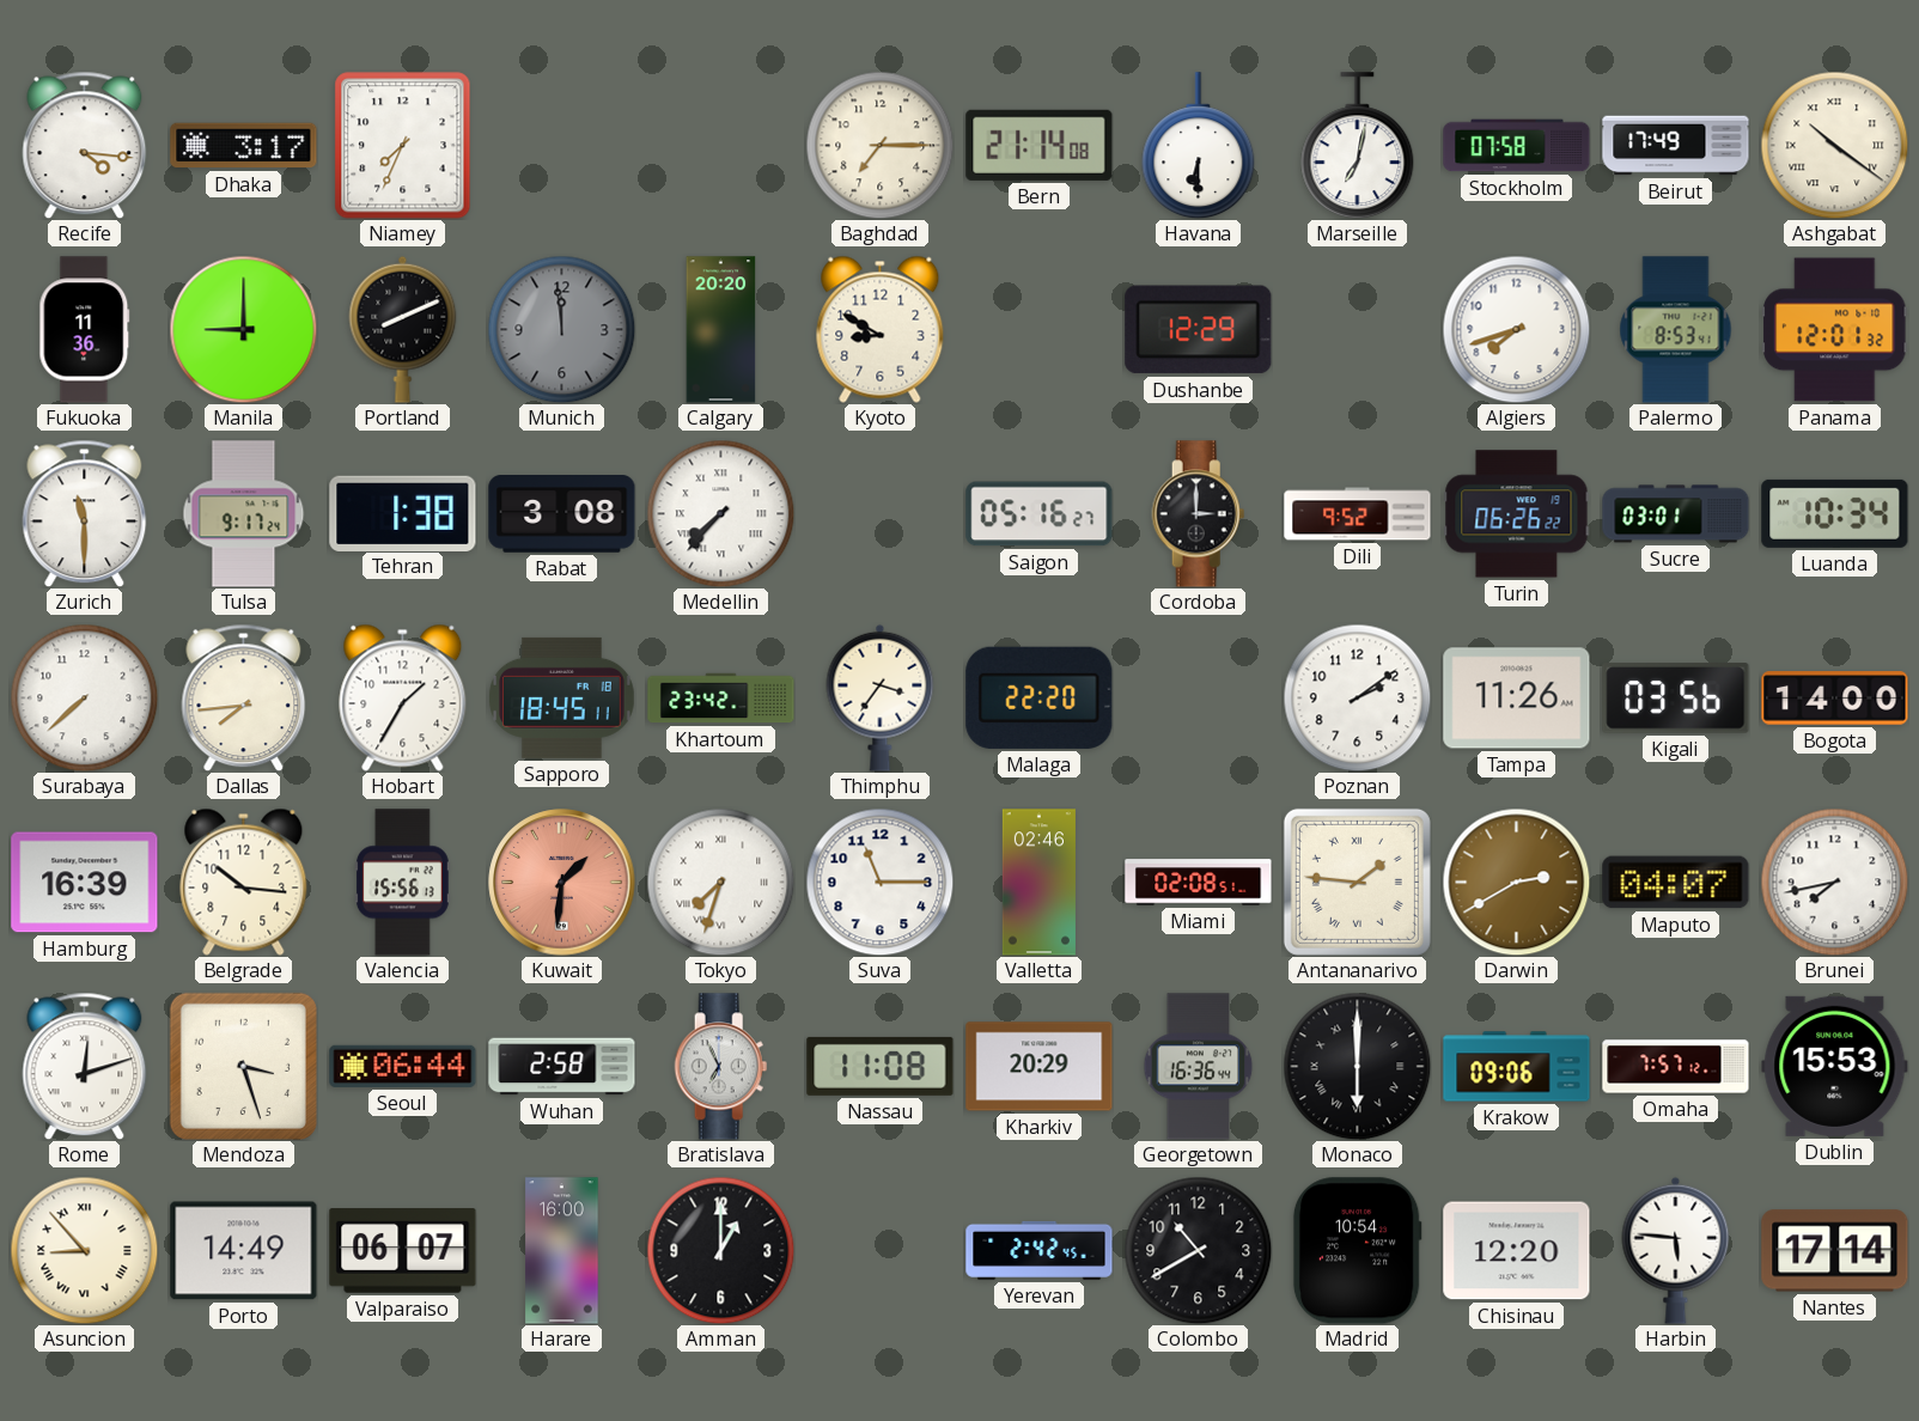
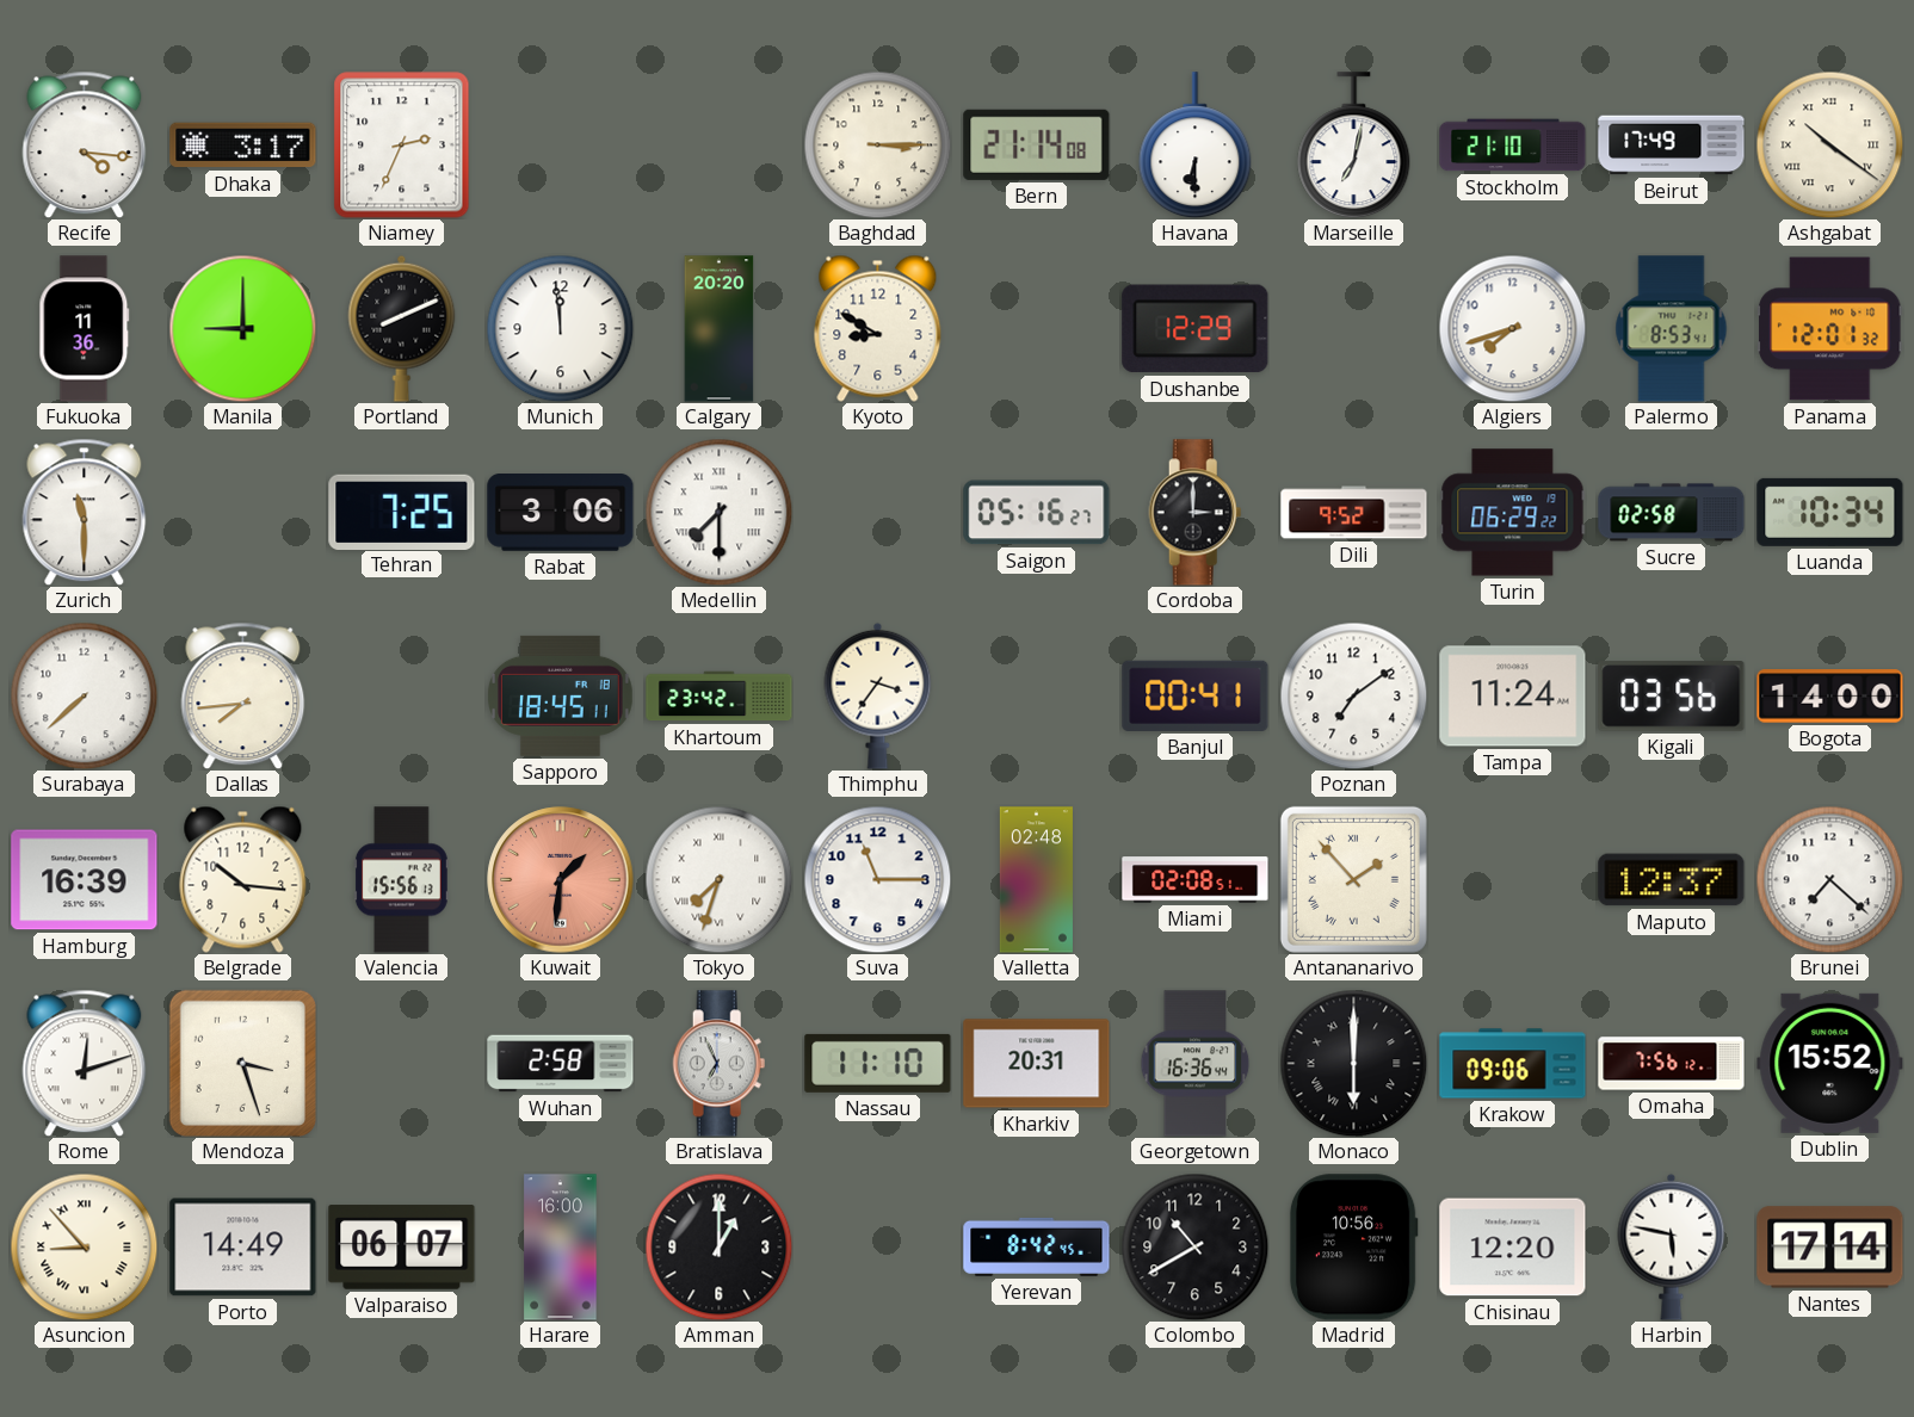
Niamey: 7:34 -> 2:34
Baghdad: 7:15 -> 3:15
Stockholm: 07:58 -> 21:10
Munich dial: grey -> white
Tulsa: 9:17 -> none
Tehran: 1:38 -> 7:25
Rabat: 3:08 -> 3:06
Medellin: 7:37 -> 7:30
Turin: 06:26 -> 06:29
Sucre: 03:01 -> 02:58
Hobart: 1:35 -> none
Malaga: 22:20 -> none
Banjul: none -> 00:41
Poznan: 2:09 -> 7:09
Tampa: 11:26 -> 11:24
Valletta: 02:46 -> 02:48
Antananarivo: 1:46 -> 1:53
Darwin: 2:40 -> none
Maputo: 04:07 -> 12:37
Brunei: 7:43 -> 7:22
Seoul: 06:44 -> none
Nassau: 11:08 -> 11:10
Kharkiv: 20:29 -> 20:31
Omaha: 7:57 -> 7:56
Dublin: 15:53 -> 15:52
Yerevan: 2:42 -> 8:42
Madrid: 10:54 -> 10:56
Harbin: 5:46 -> 5:47
